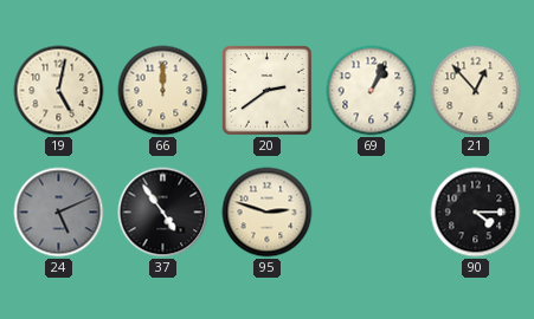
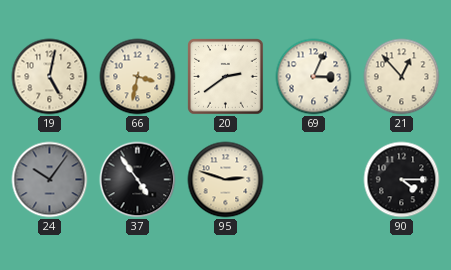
66: 12:00 -> 3:32
69: 1:04 -> 3:04
24: 5:11 -> 10:06
